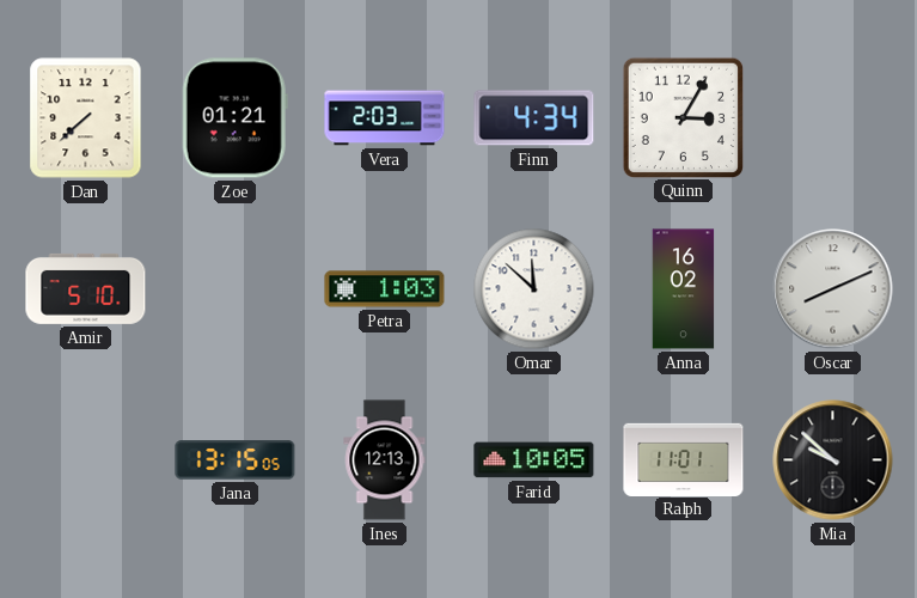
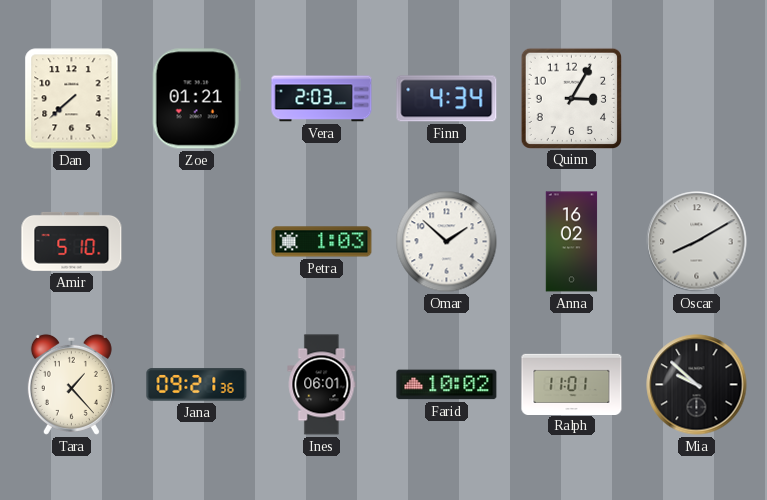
Omar: 11:52 -> 1:52
Oscar: 8:11 -> 8:10
Tara: none -> 1:23
Jana: 13:15 -> 09:21
Ines: 12:13 -> 06:01
Farid: 10:05 -> 10:02
